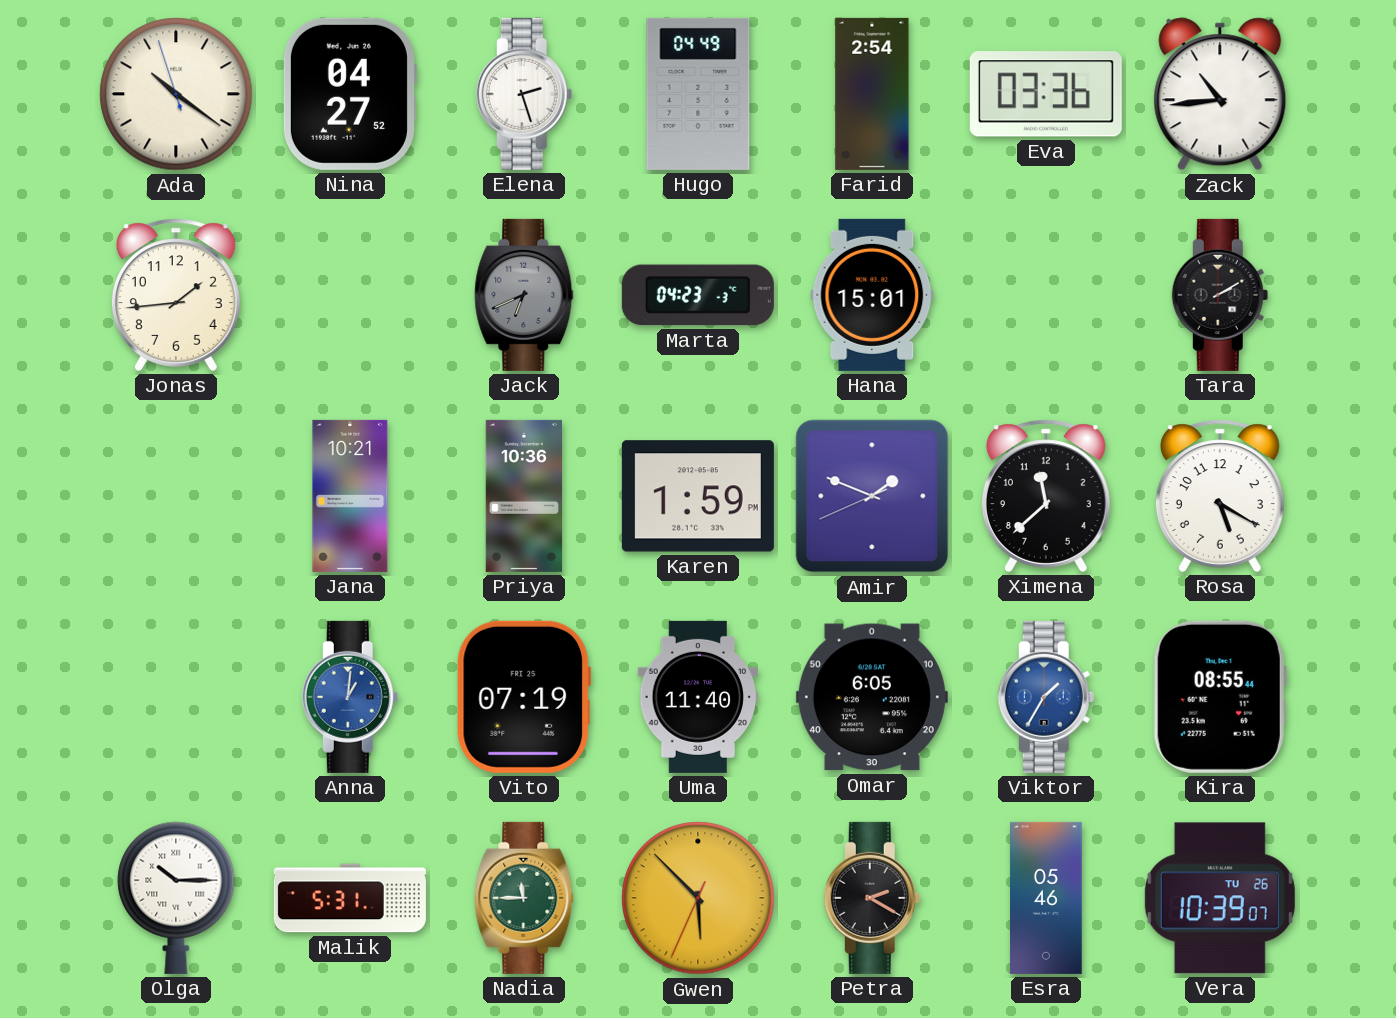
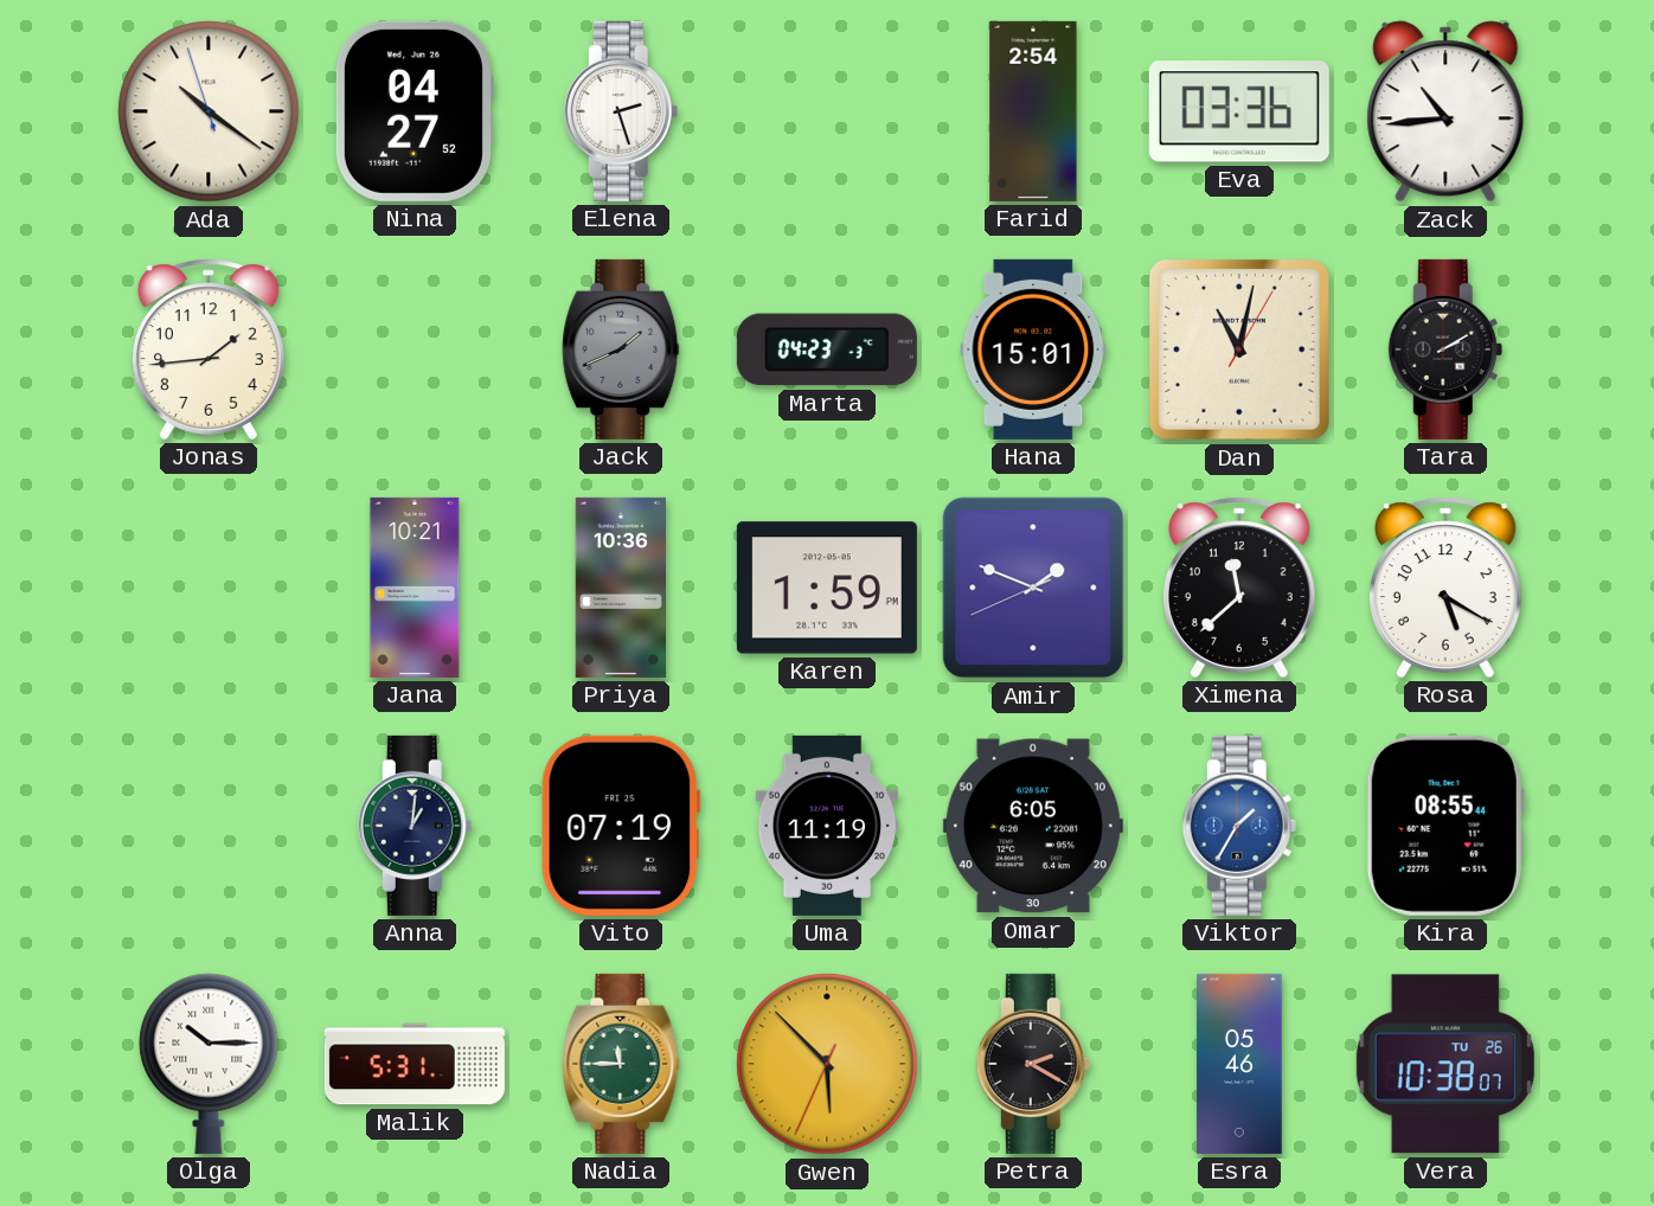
Hugo: 04:49 -> none
Jack: 6:41 -> 1:41
Dan: none -> 11:02
Anna dial: blue -> navy
Uma: 11:40 -> 11:19
Vera: 10:39 -> 10:38
